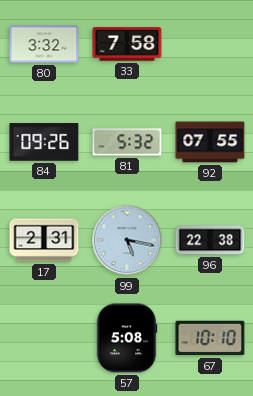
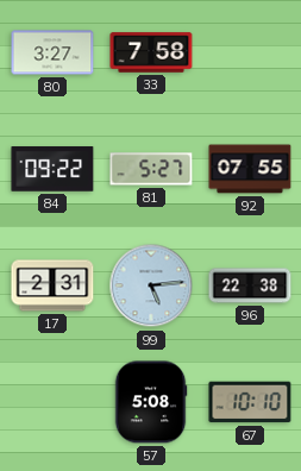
80: 3:32 -> 3:27
84: 09:26 -> 09:22
81: 5:32 -> 5:27
99: 5:17 -> 5:14
